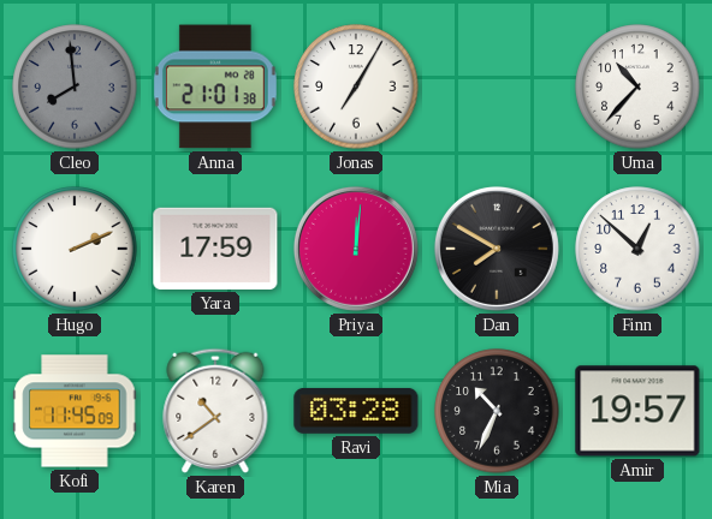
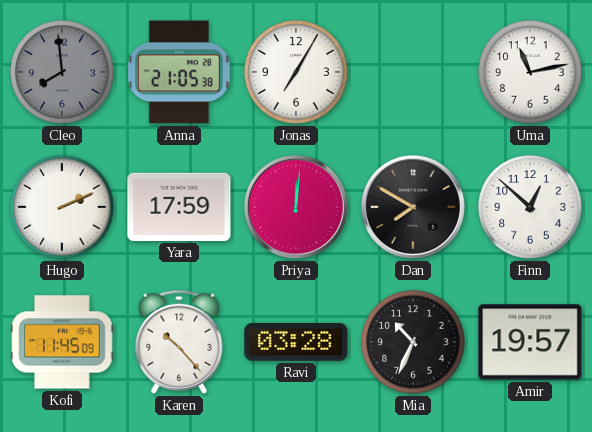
Anna: 21:01 -> 21:05
Uma: 10:37 -> 11:13
Karen: 10:39 -> 10:23
